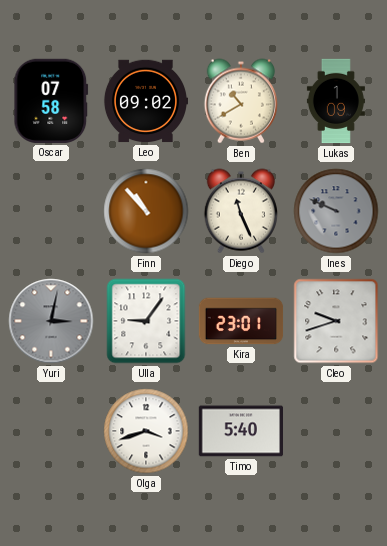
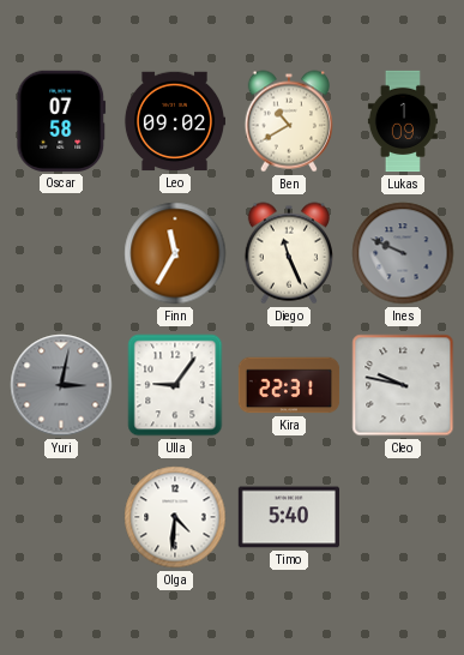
Finn: 10:53 -> 11:35
Kira: 23:01 -> 22:31
Cleo: 9:42 -> 9:47
Olga: 3:42 -> 4:31
